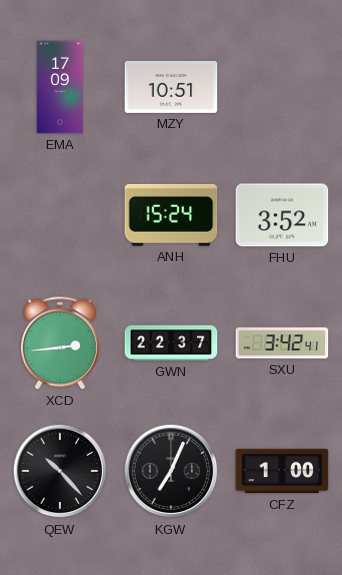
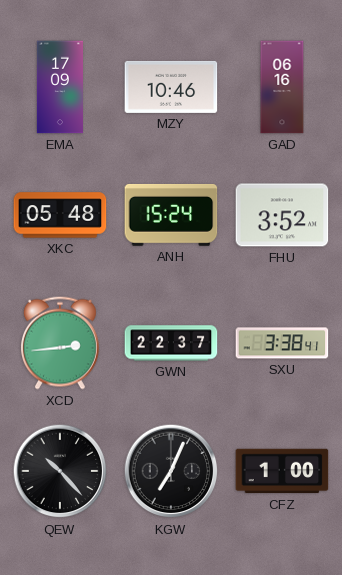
MZY: 10:51 -> 10:46
GAD: none -> 06:16
XKC: none -> 05:48
SXU: 3:42 -> 3:38
